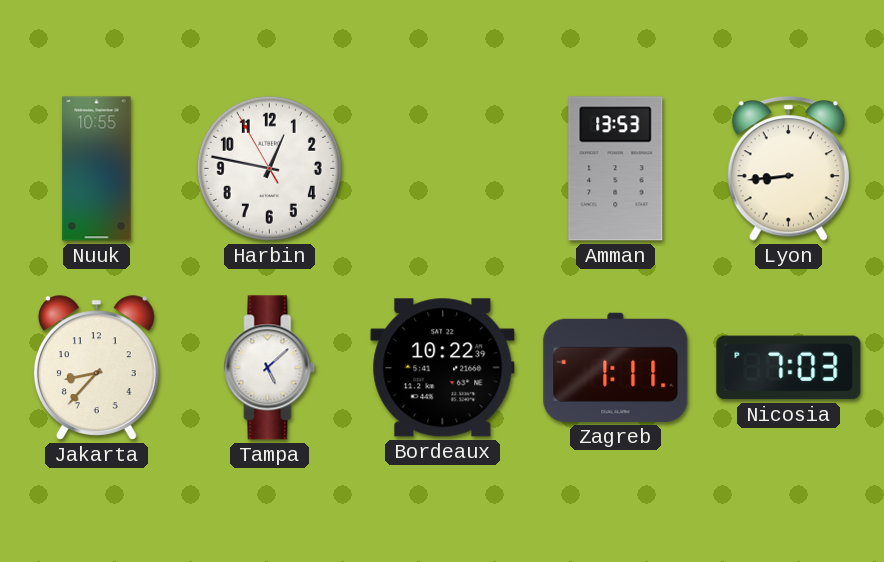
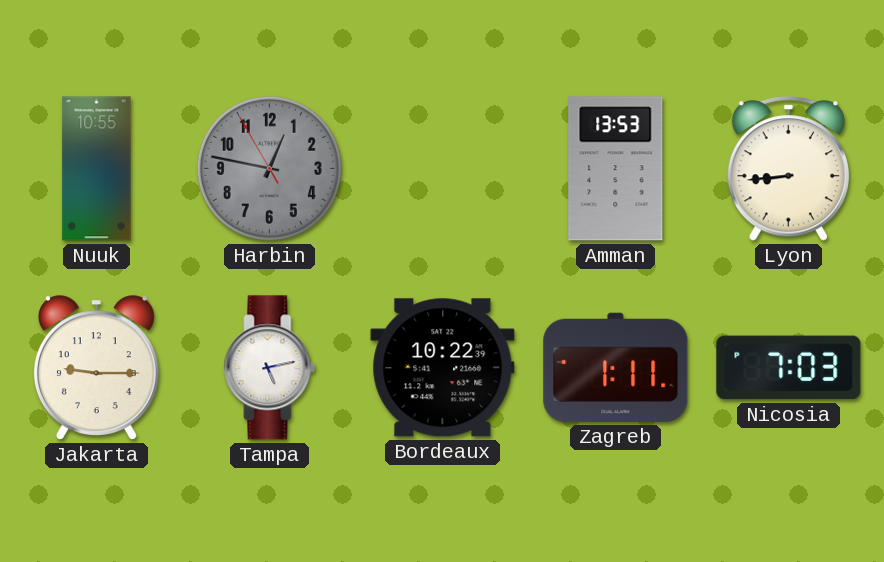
Harbin dial: white -> grey
Jakarta: 8:37 -> 9:15
Tampa: 5:08 -> 5:13
